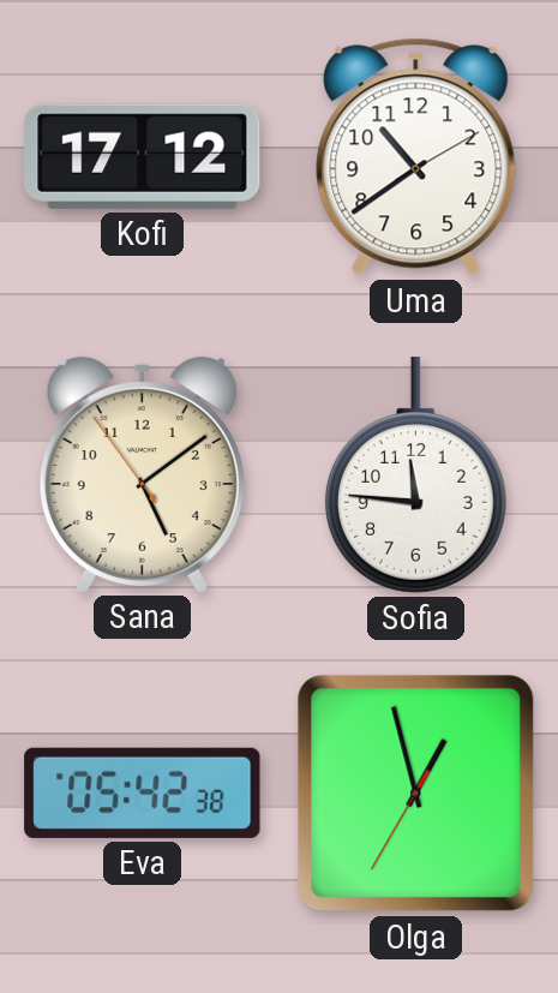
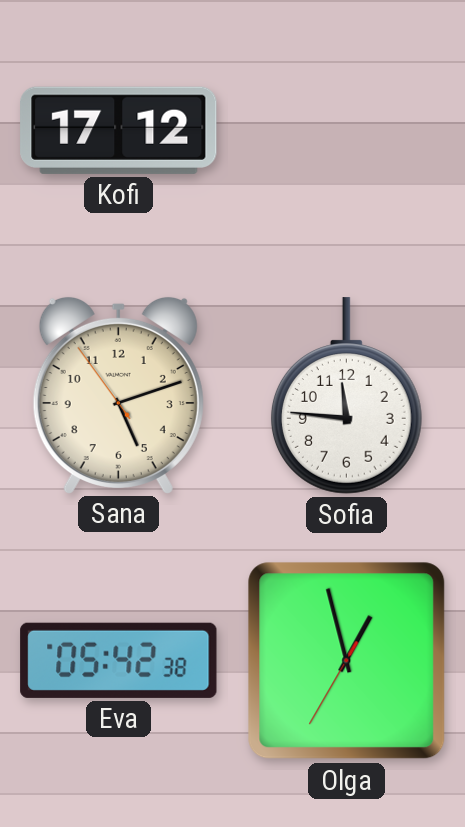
Uma: 10:39 -> none
Sana: 5:08 -> 5:11
